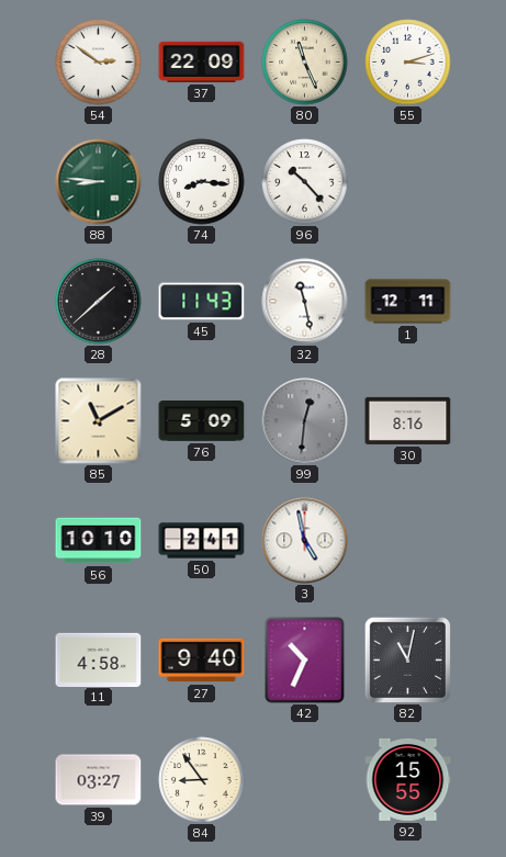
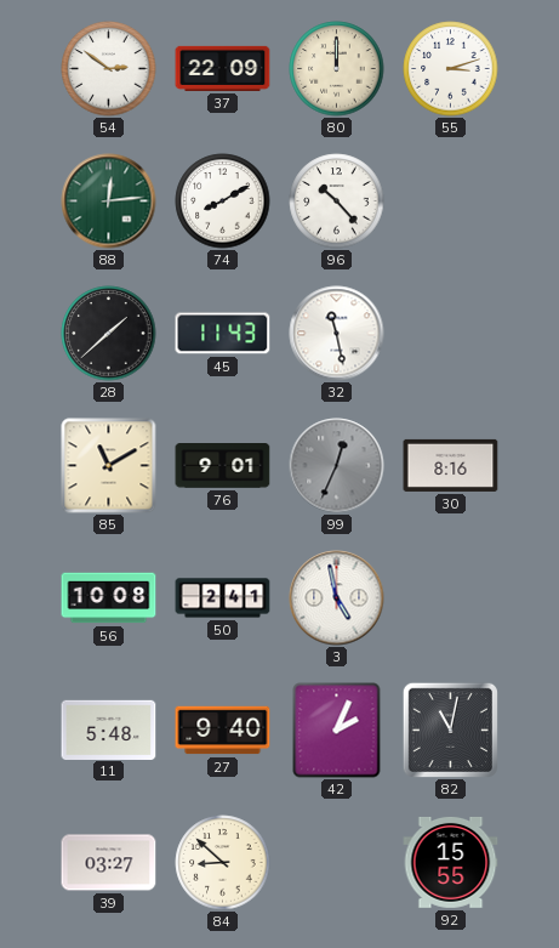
80: 11:26 -> 12:00
88: 8:46 -> 12:14
74: 8:16 -> 8:10
1: 12:11 -> none
76: 5:09 -> 9:01
99: 12:31 -> 12:34
56: 10:10 -> 10:08
11: 4:58 -> 5:48
42: 10:34 -> 2:04
84: 8:54 -> 8:52
